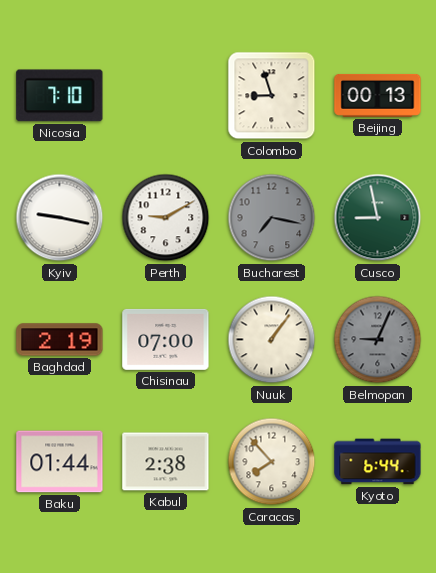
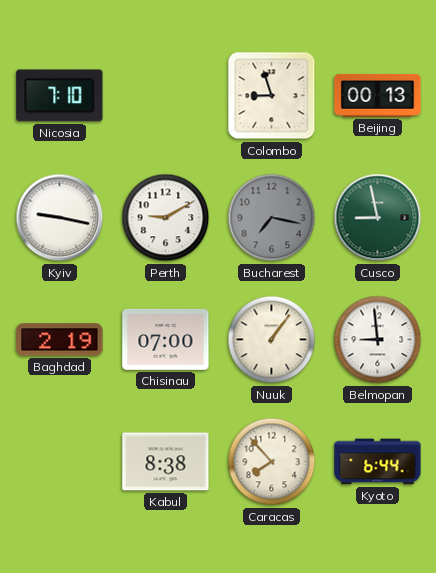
Belmopan: 9:04 -> 8:59
Belmopan dial: grey -> white
Baku: 01:44 -> none
Kabul: 2:38 -> 8:38
